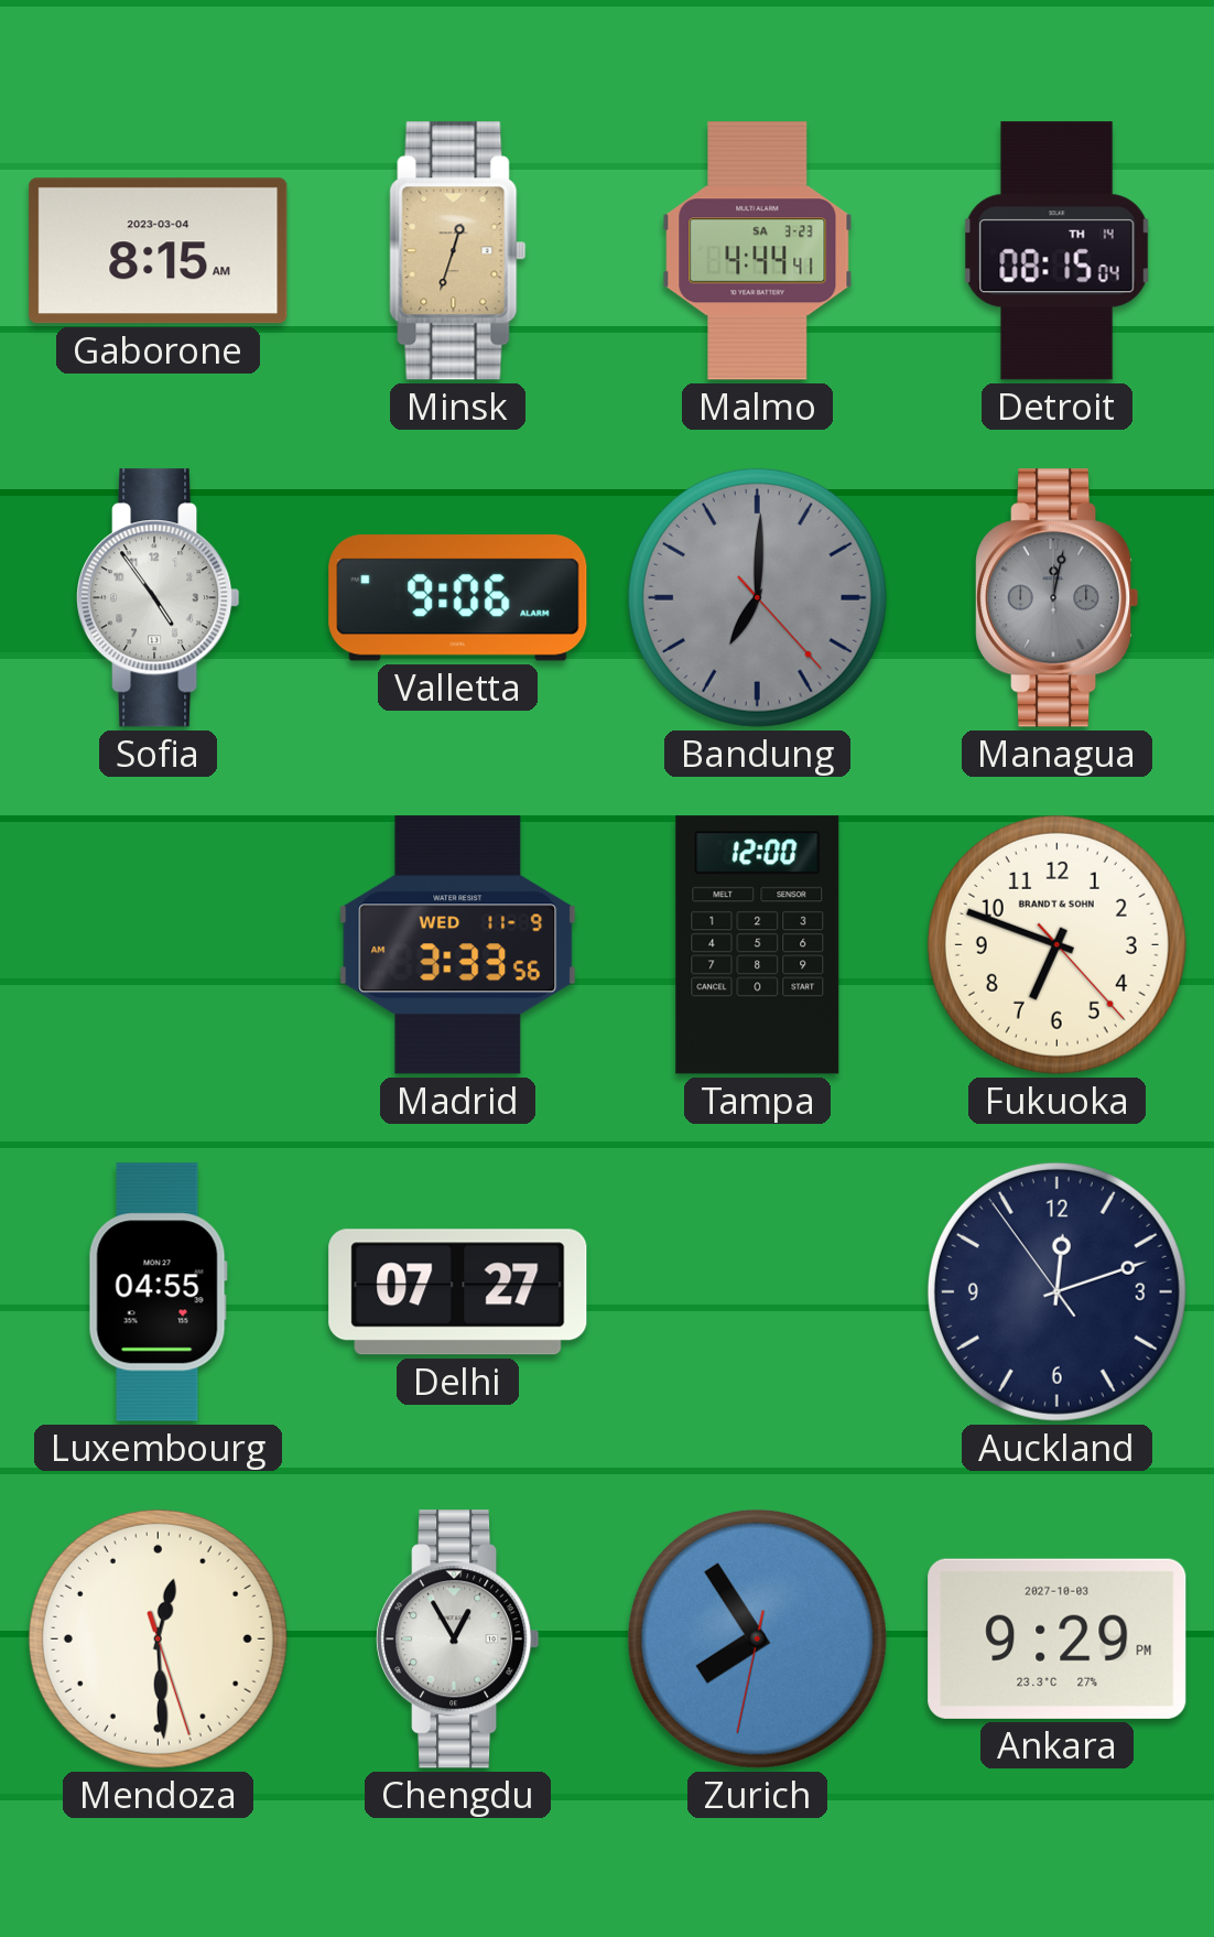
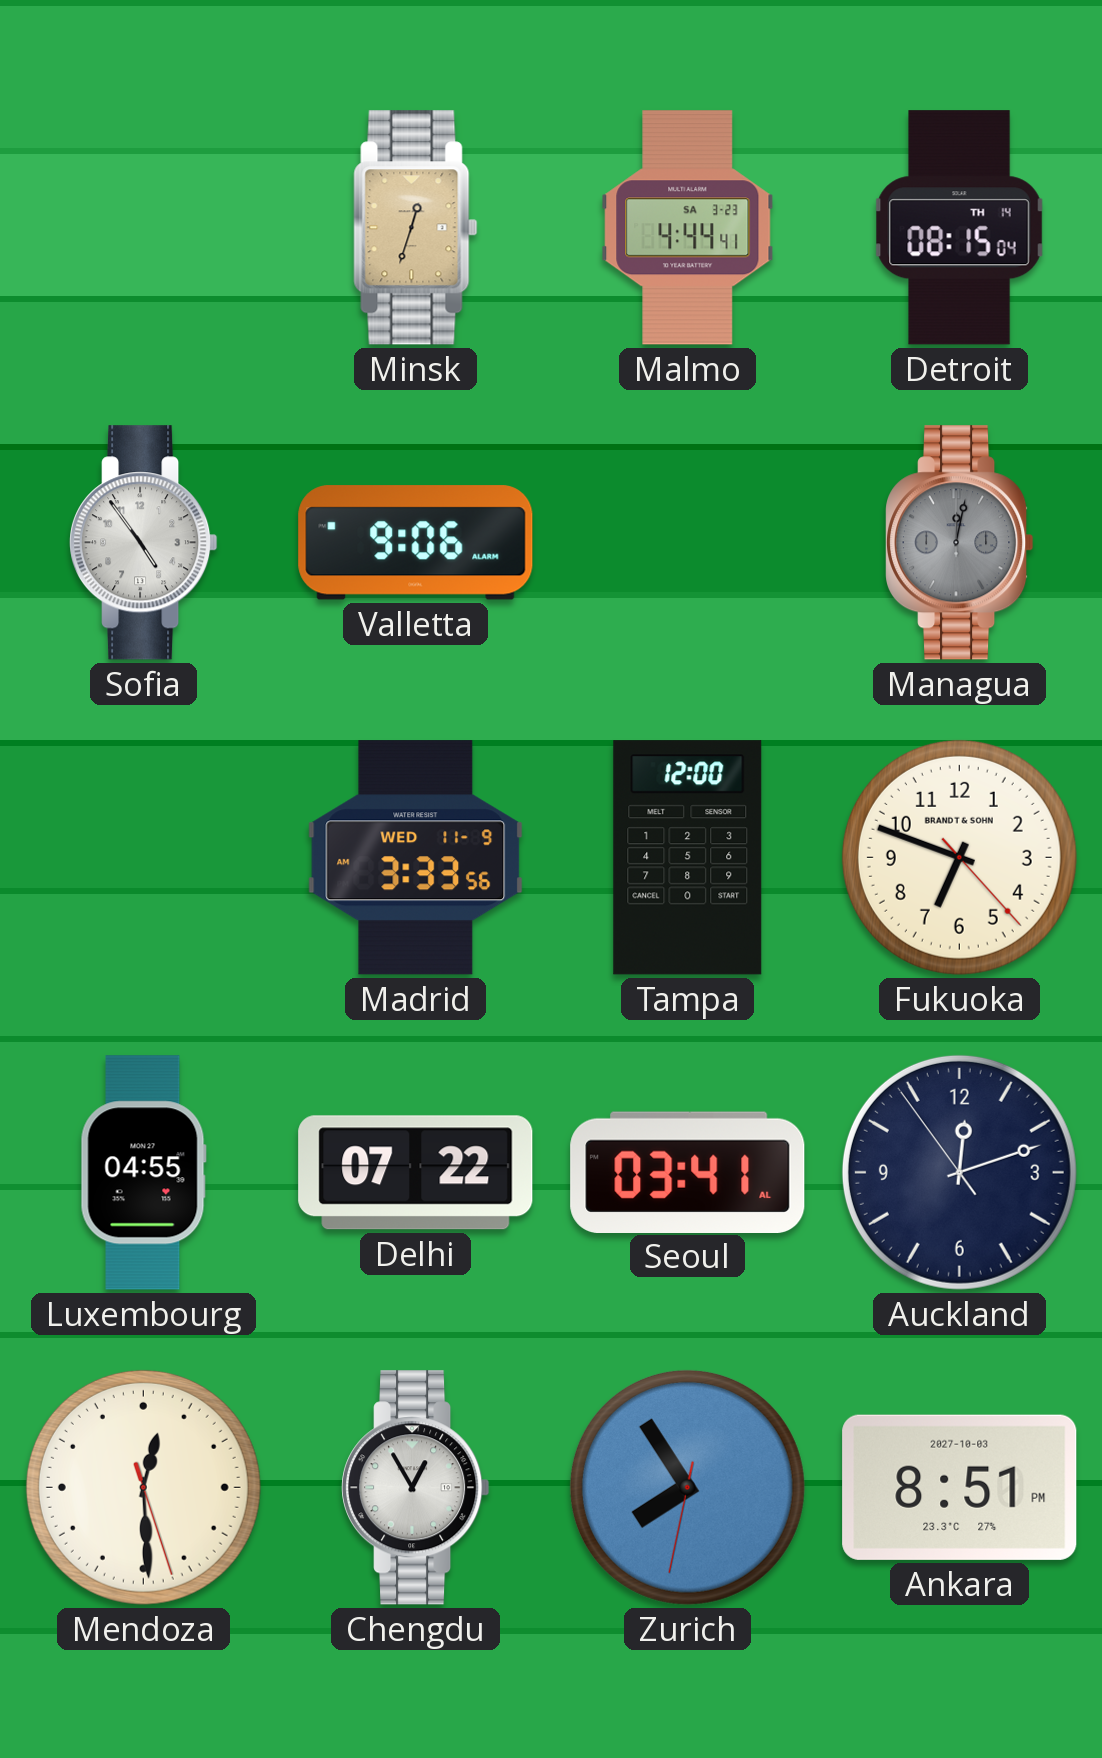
Gaborone: 8:15 -> none
Bandung: 7:00 -> none
Delhi: 07:27 -> 07:22
Seoul: none -> 03:41
Ankara: 9:29 -> 8:51
